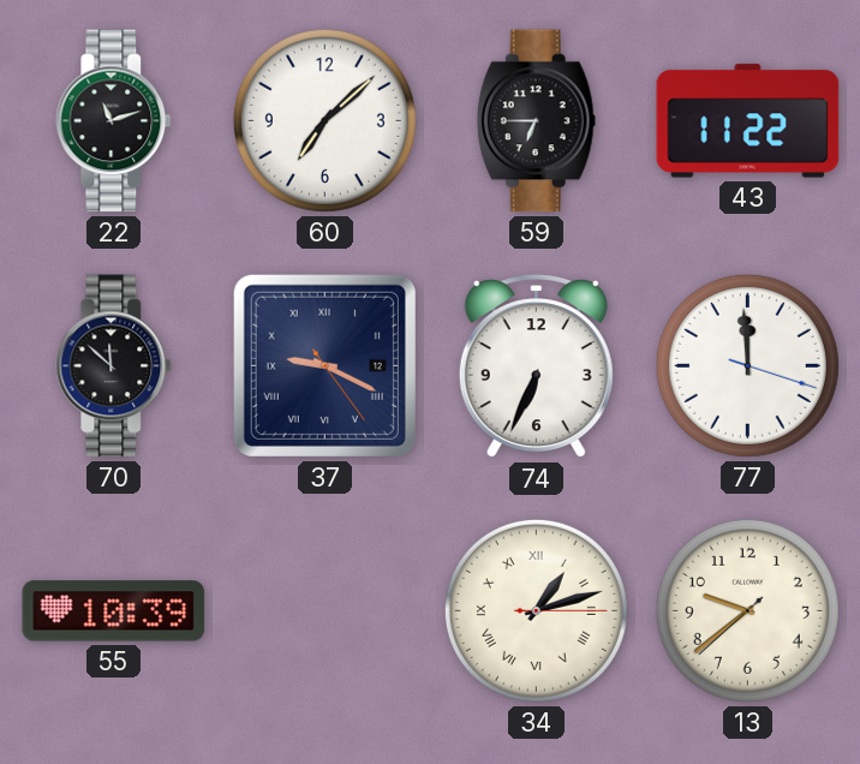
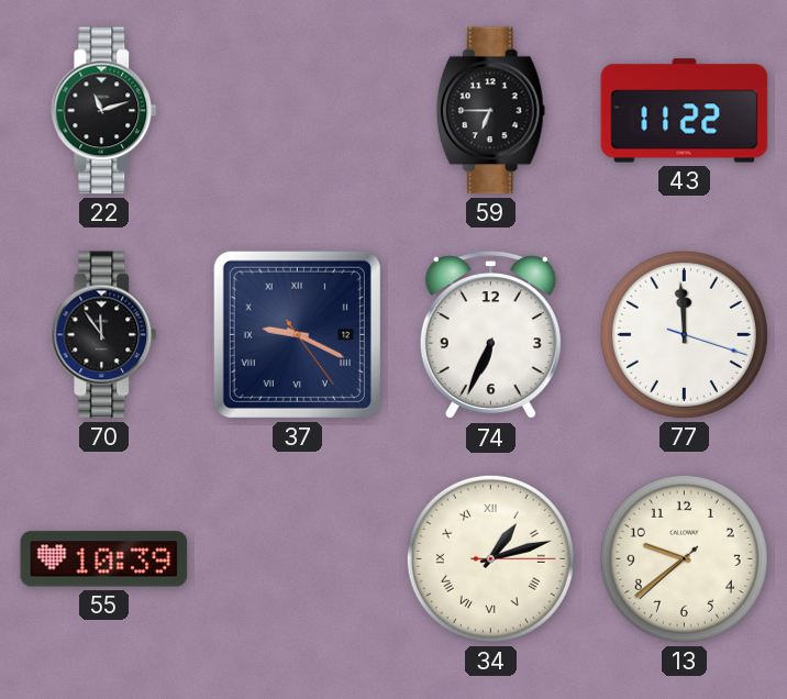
60: 7:08 -> none
70: 11:52 -> 11:54
